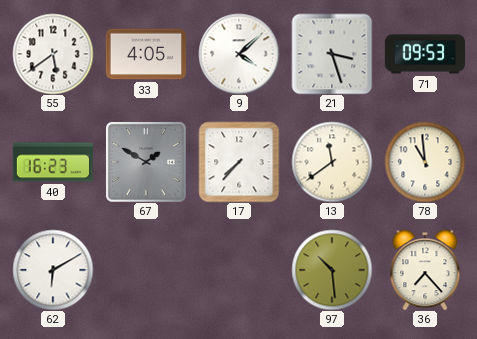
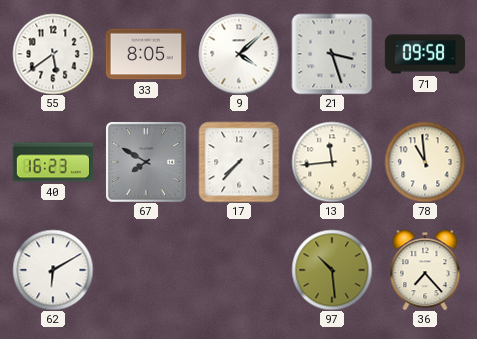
33: 4:05 -> 8:05
71: 09:53 -> 09:58
67: 1:50 -> 7:50
13: 11:39 -> 11:44
